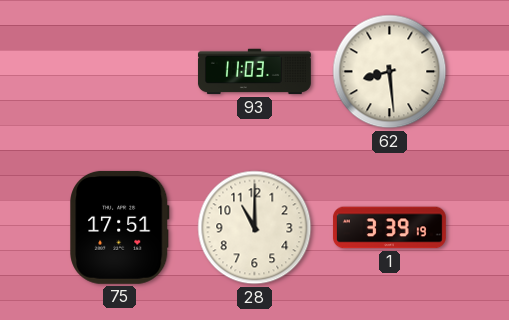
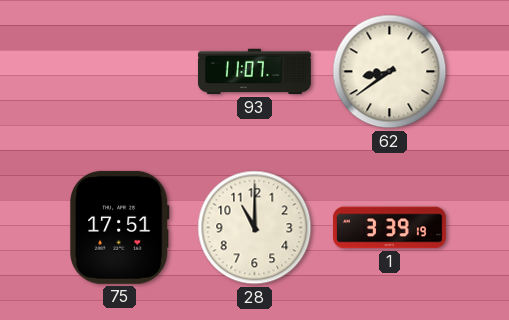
93: 11:03 -> 11:07
62: 8:29 -> 8:39
